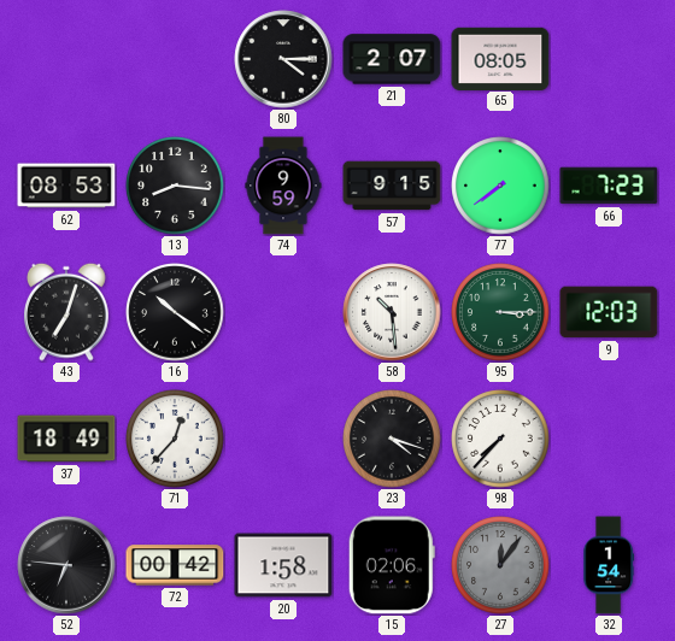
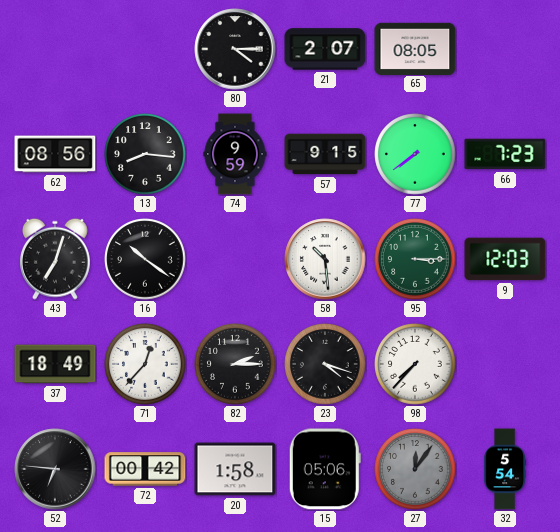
62: 08:53 -> 08:56
82: none -> 2:15
15: 02:06 -> 05:06
32: 1:54 -> 5:54
